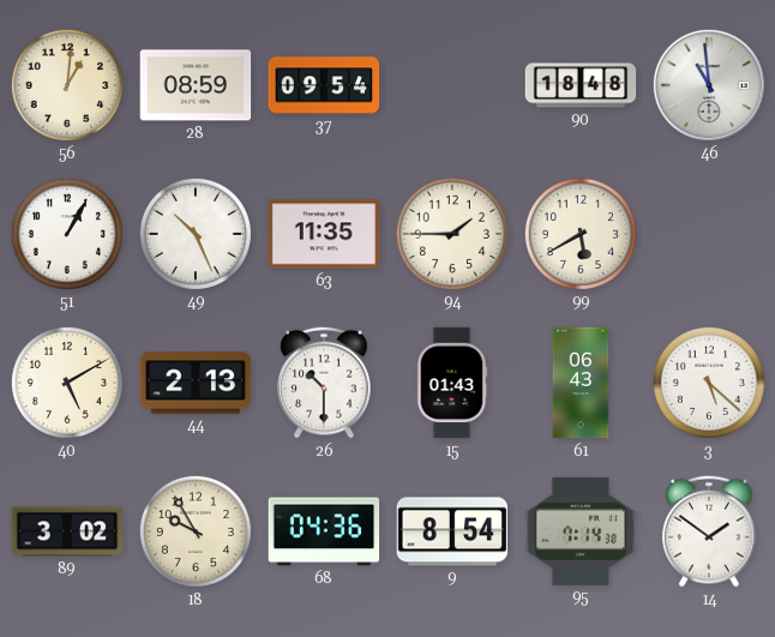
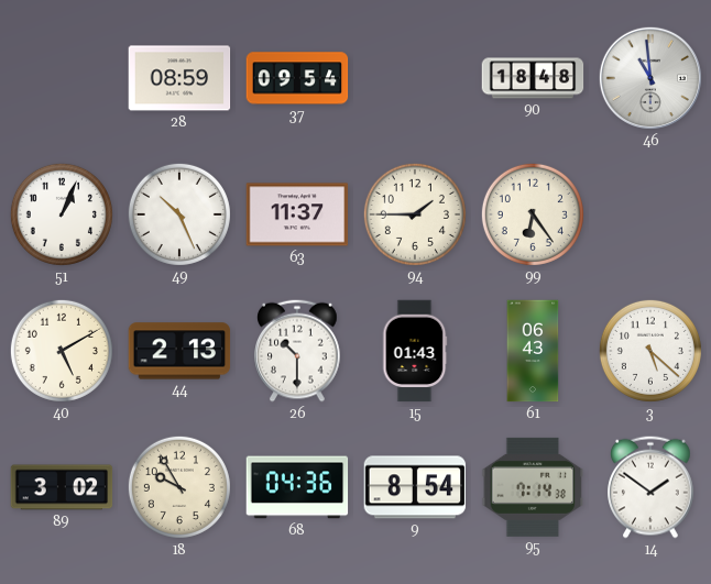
56: 1:01 -> none
51: 1:05 -> 1:04
63: 11:35 -> 11:37
99: 5:40 -> 6:24
